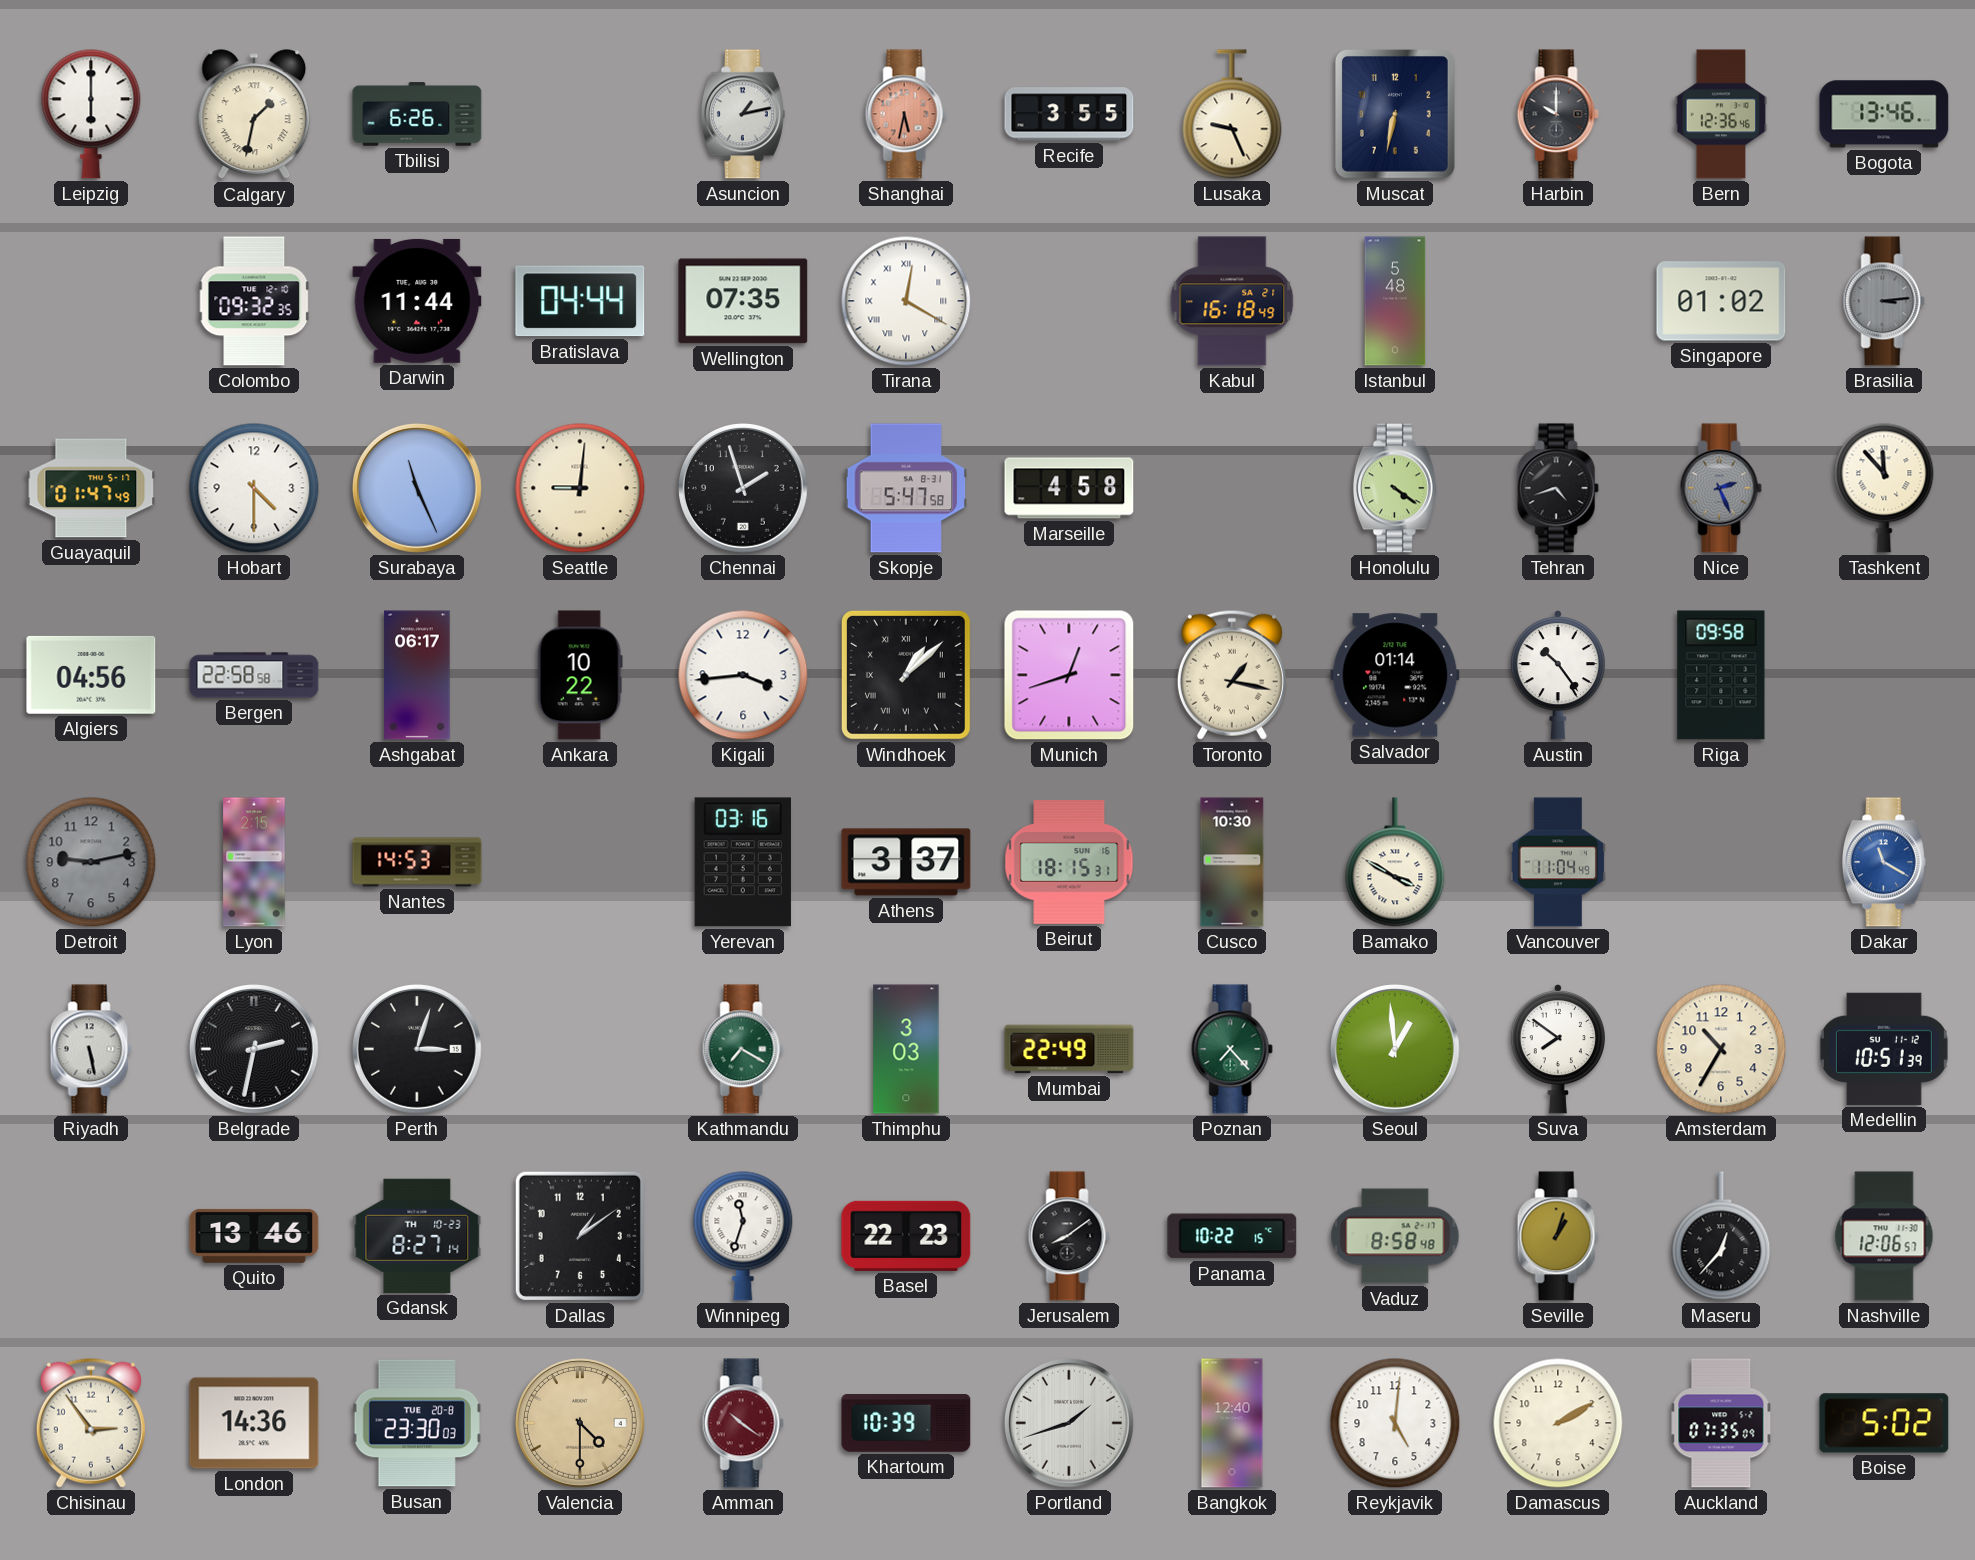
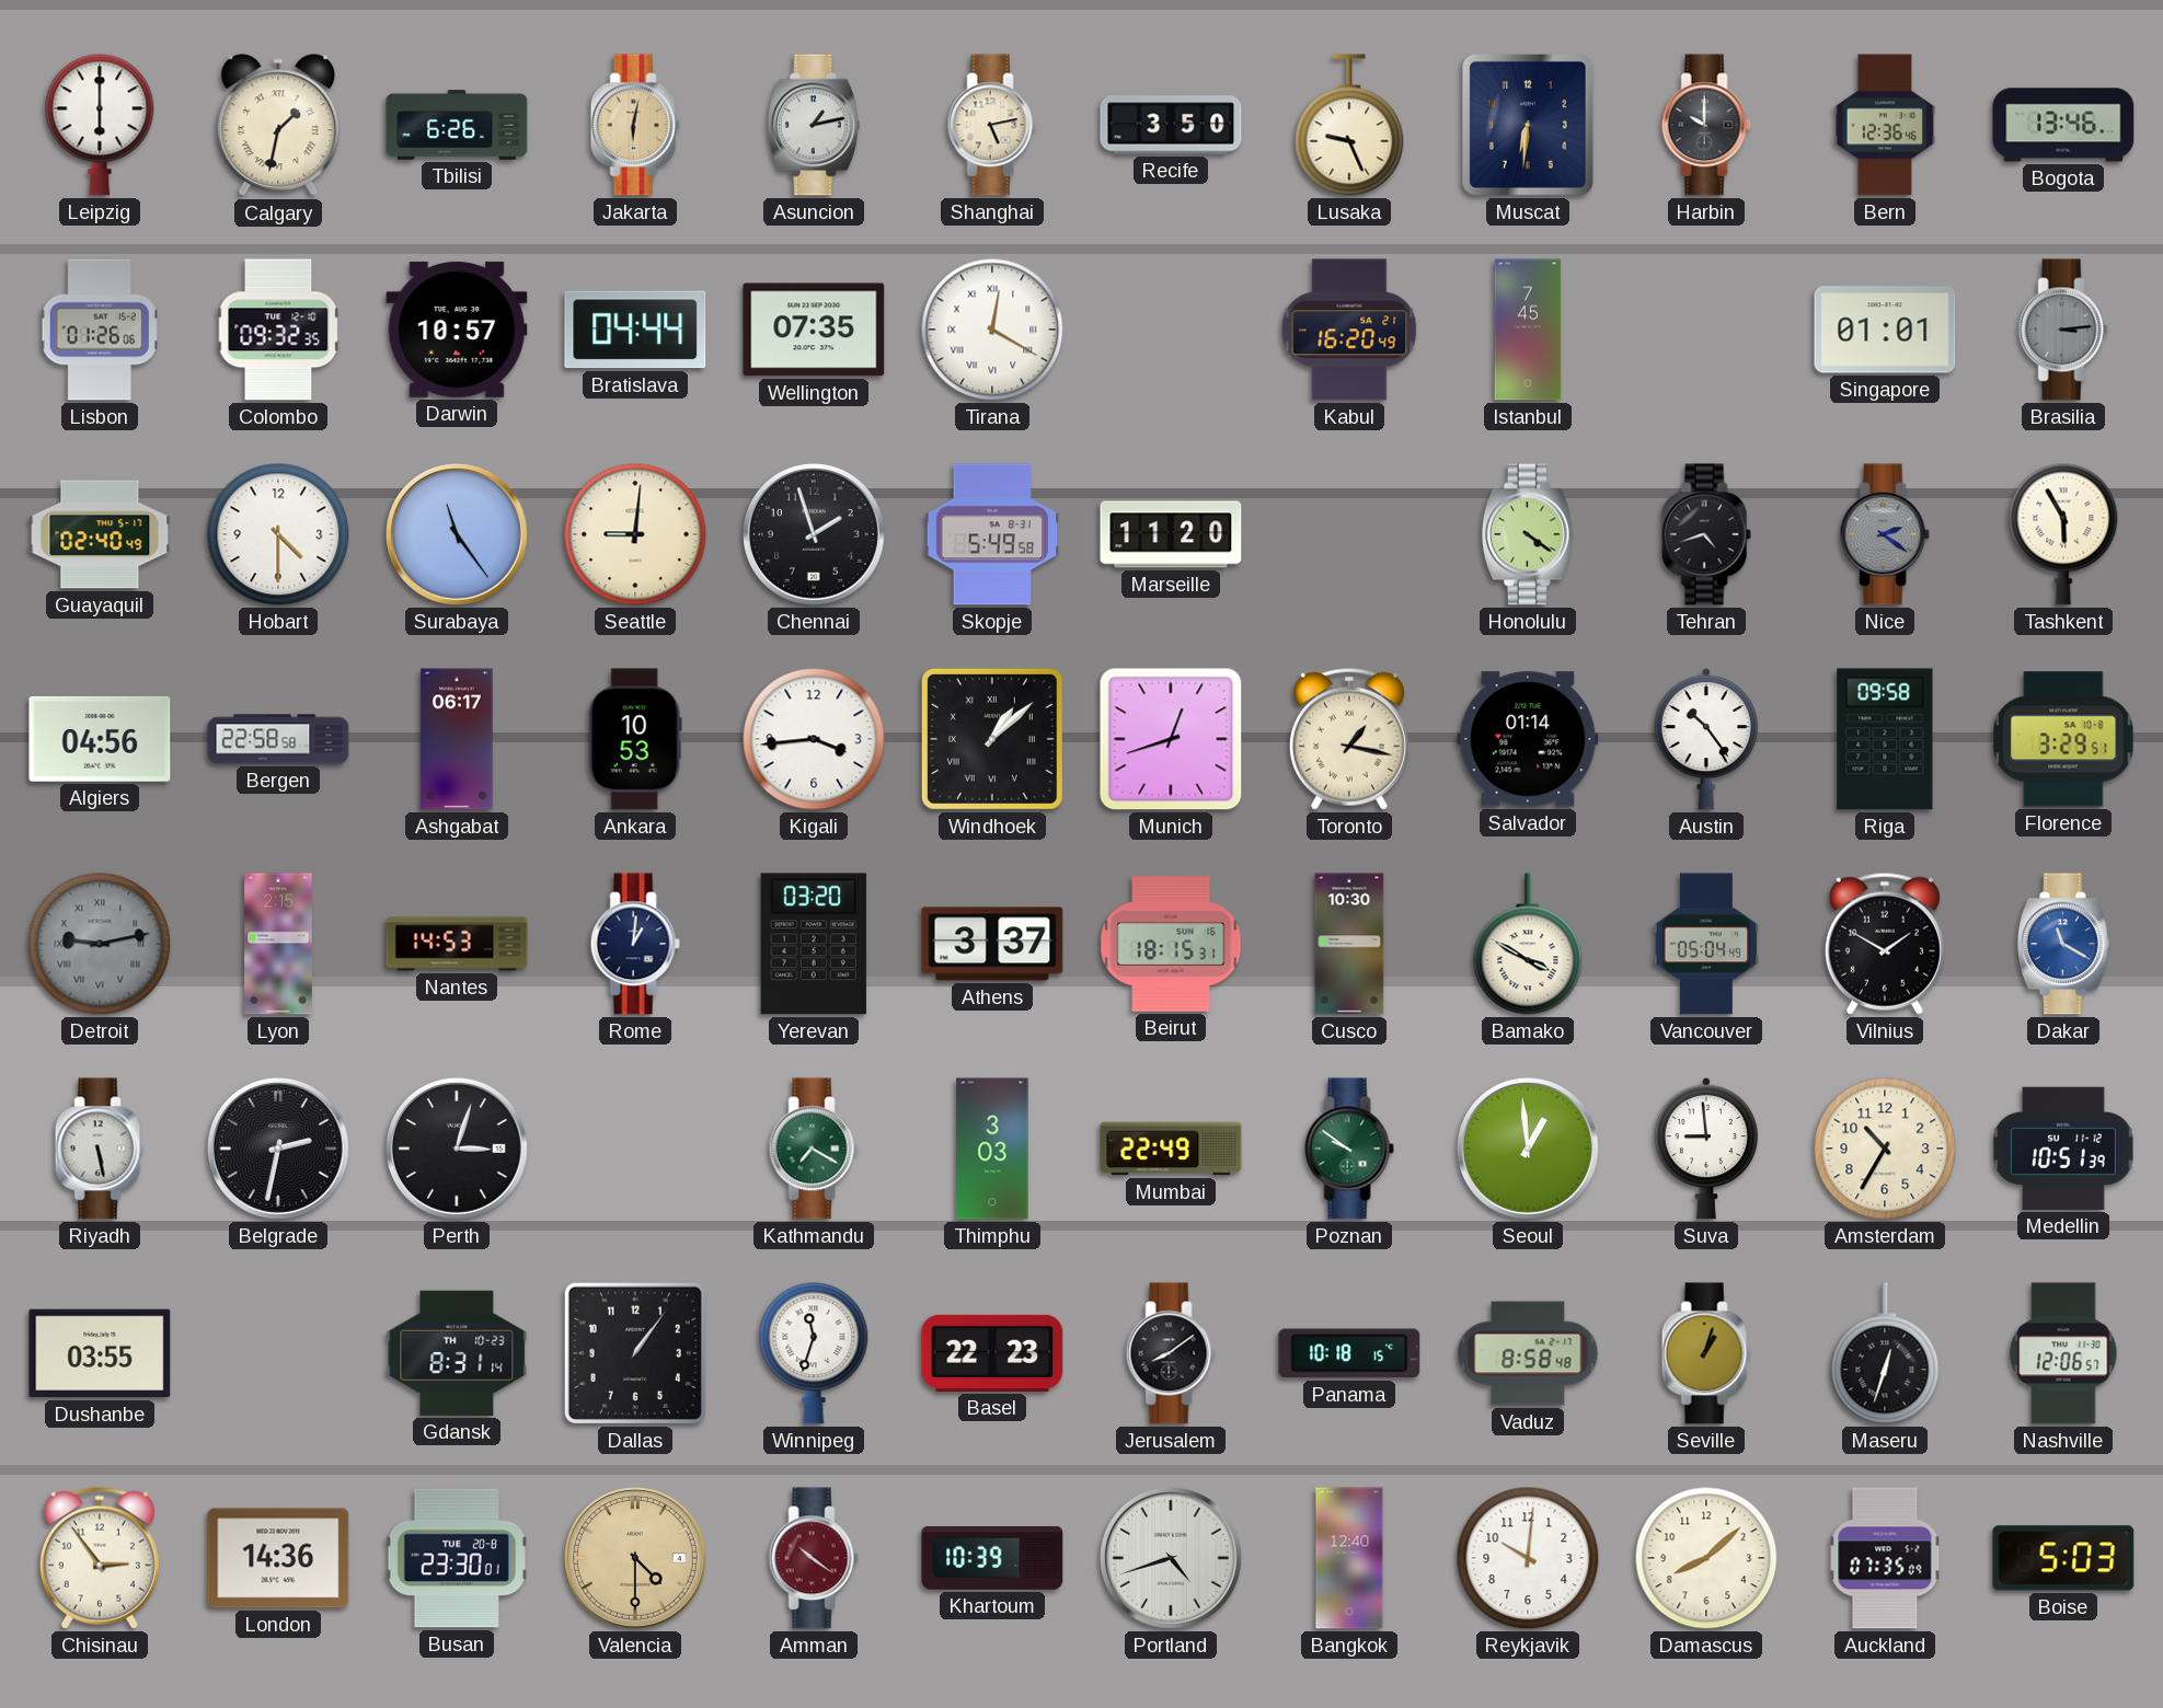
Jakarta: none -> 6:02
Shanghai: 5:32 -> 5:13
Shanghai dial: salmon -> cream
Recife: 3:55 -> 3:50
Muscat: 6:32 -> 6:31
Lisbon: none -> 01:26
Darwin: 11:44 -> 10:57
Kabul: 16:18 -> 16:20
Istanbul: 5:48 -> 7:45
Singapore: 01:02 -> 01:01
Guayaquil: 01:47 -> 02:40
Surabaya: 11:26 -> 11:24
Skopje: 5:47 -> 5:49
Marseille: 4:58 -> 11:20
Nice: 2:26 -> 2:21
Tashkent: 11:53 -> 5:55
Ankara: 10:22 -> 10:53
Florence: none -> 3:29
Detroit numerals: Arabic -> Roman
Rome: none -> 1:01
Yerevan: 03:16 -> 03:20
Vancouver: 11:04 -> 05:04
Vilnius: none -> 1:50
Poznan: 7:23 -> 9:51
Suva: 7:51 -> 8:59
Dushanbe: none -> 03:55
Quito: 13:46 -> none
Gdansk: 8:27 -> 8:31
Dallas: 1:09 -> 1:06
Panama: 10:22 -> 10:18
Maseru: 12:37 -> 12:33
Busan: 23:30:03 -> 23:30:01
Portland: 1:42 -> 4:42
Reykjavik: 5:01 -> 10:01
Damascus: 2:10 -> 8:08
Boise: 5:02 -> 5:03
